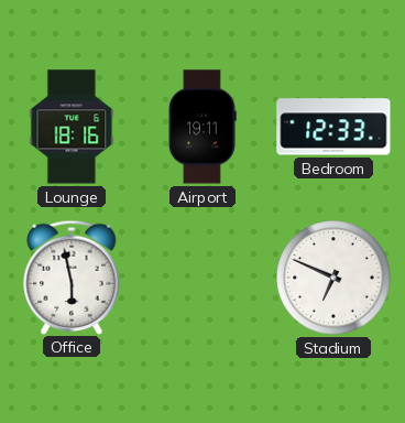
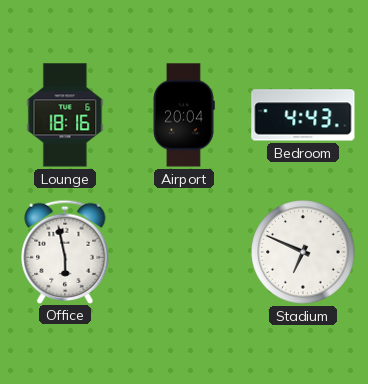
Airport: 19:11 -> 20:04
Bedroom: 12:33 -> 4:43
